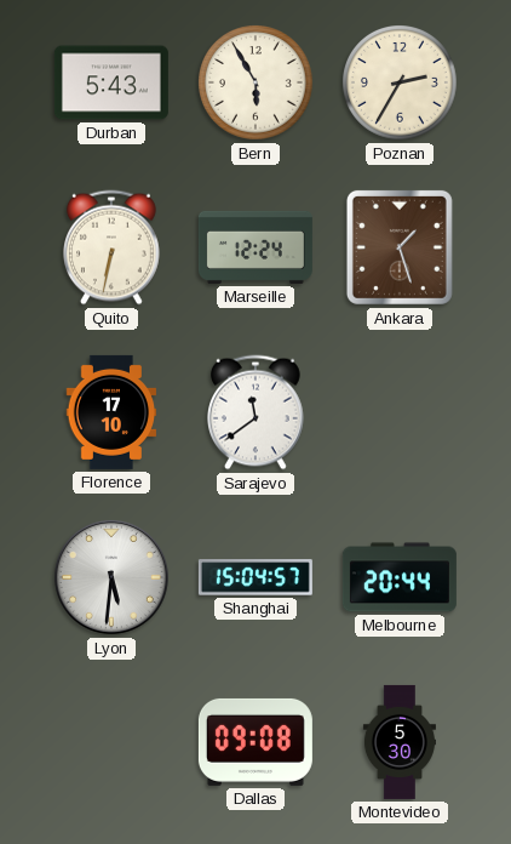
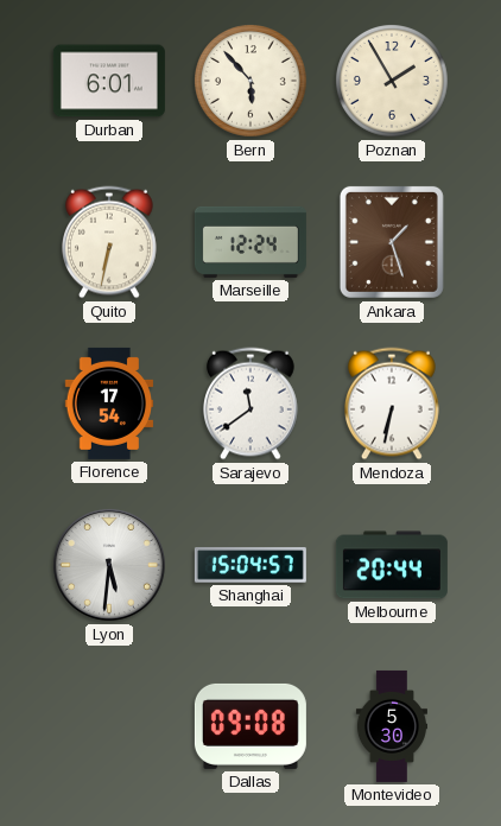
Durban: 5:43 -> 6:01
Bern: 5:55 -> 5:53
Poznan: 2:35 -> 1:55
Florence: 17:10 -> 17:54
Mendoza: none -> 6:32
